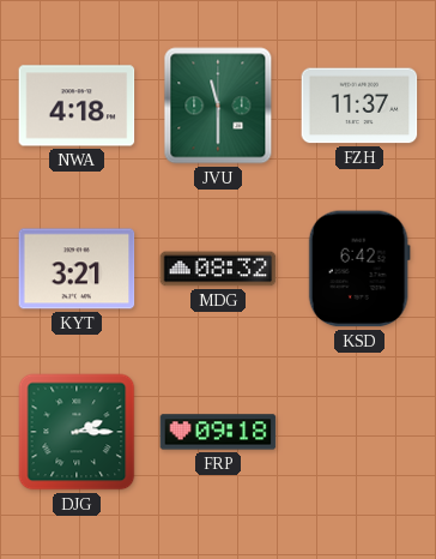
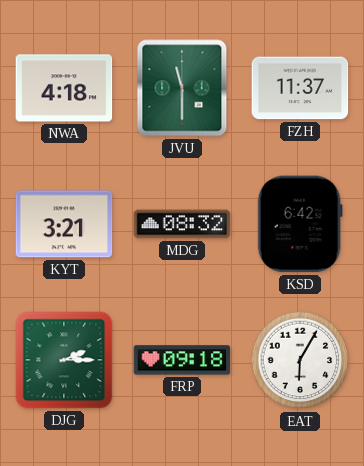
EAT: none -> 6:05
